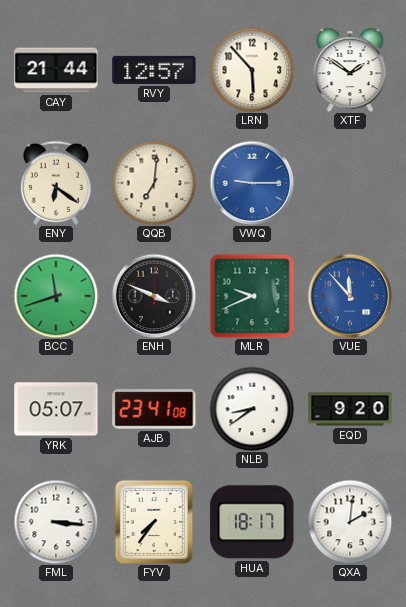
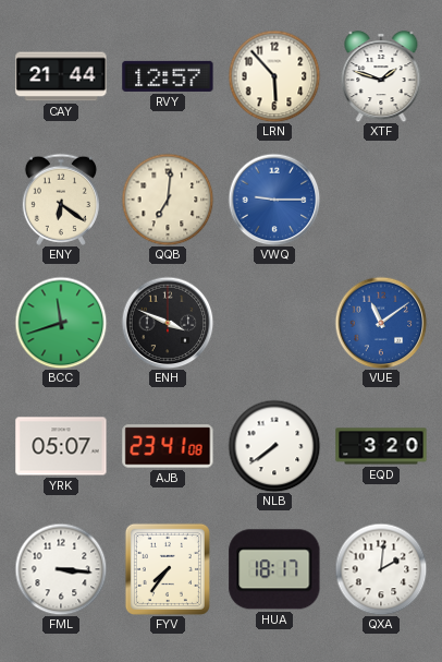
XTF: 1:51 -> 1:48
MLR: 9:41 -> none
VUE: 11:53 -> 11:09
NLB: 8:39 -> 7:39
EQD: 9:20 -> 3:20
